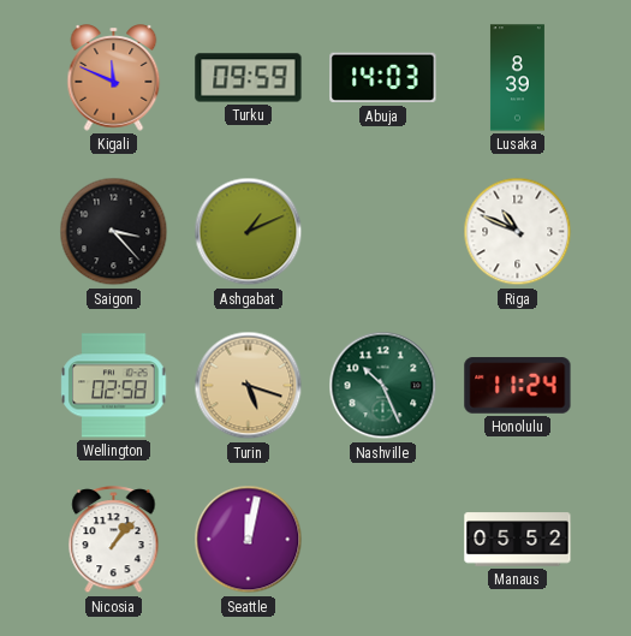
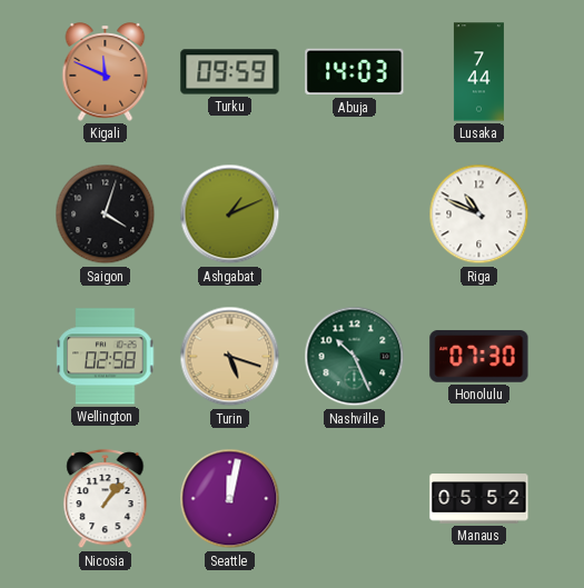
Lusaka: 8:39 -> 7:44
Saigon: 3:23 -> 4:03
Honolulu: 11:24 -> 07:30
